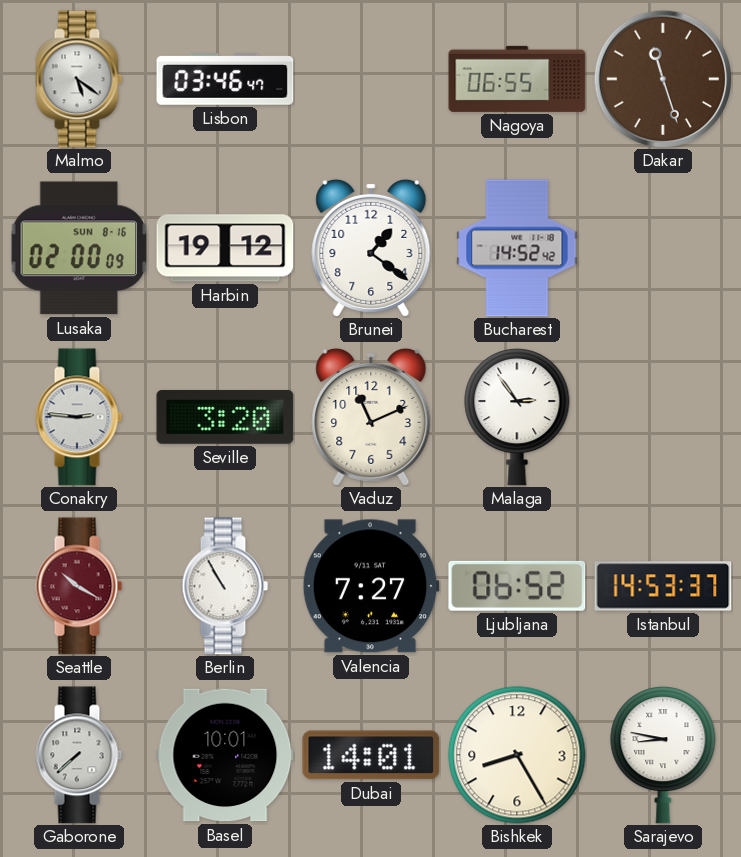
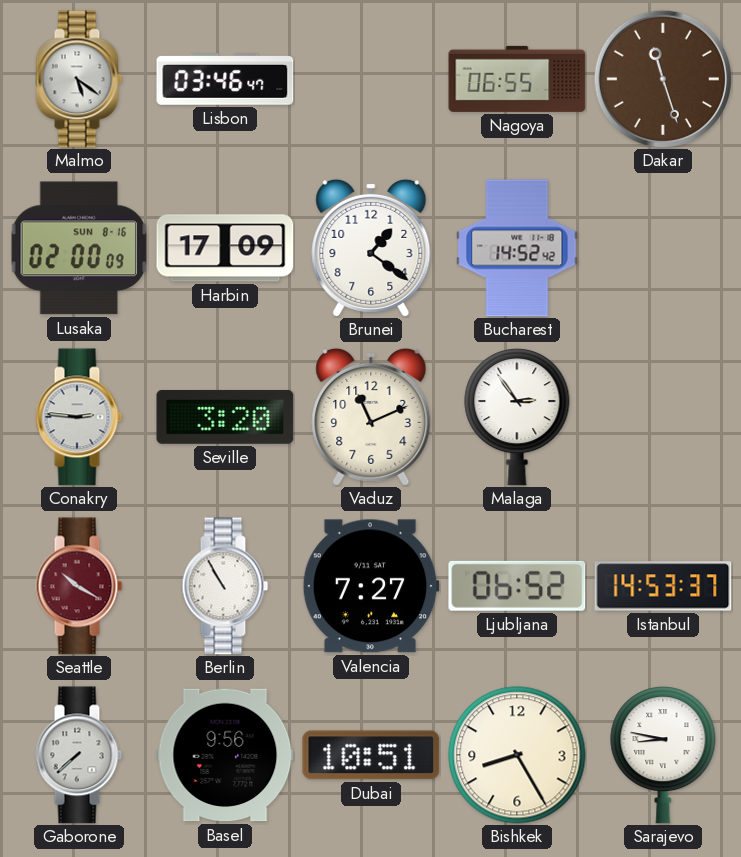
Harbin: 19:12 -> 17:09
Basel: 10:01 -> 9:56
Dubai: 14:01 -> 10:51
